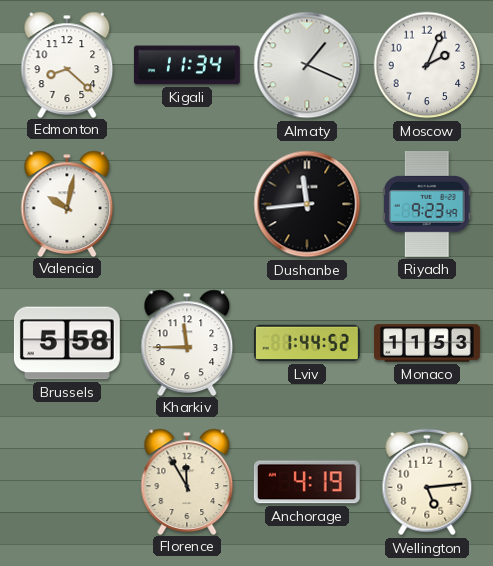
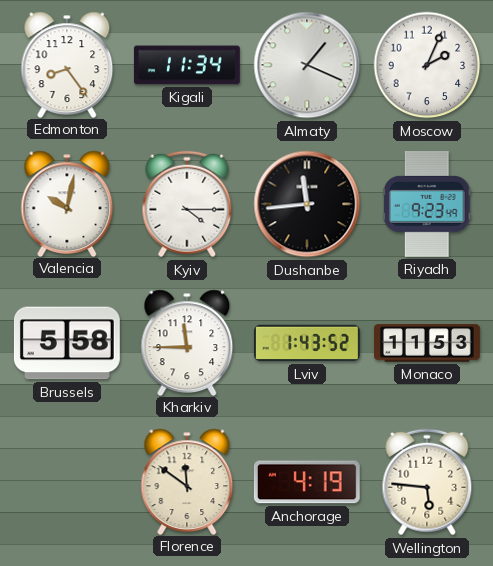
Edmonton: 8:22 -> 8:24
Kyiv: none -> 4:15
Lviv: 1:44 -> 1:43
Florence: 11:55 -> 11:51
Wellington: 5:14 -> 5:46
